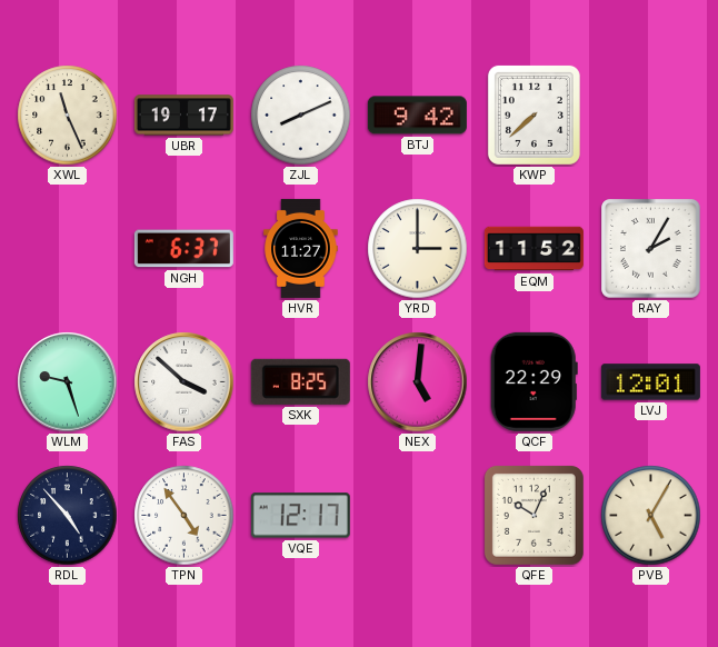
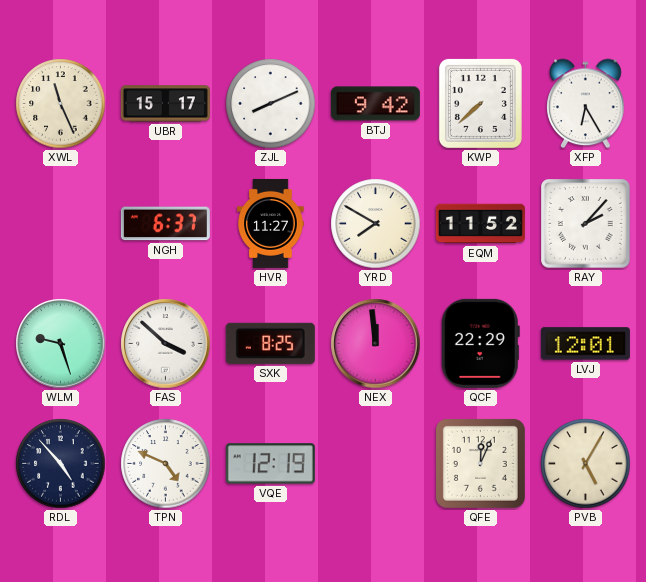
UBR: 19:17 -> 15:17
XFP: none -> 6:25
YRD: 3:00 -> 7:50
RAY: 2:05 -> 2:07
NEX: 5:01 -> 11:59
TPN: 4:54 -> 4:49
VQE: 12:17 -> 12:19
QFE: 10:04 -> 12:04
